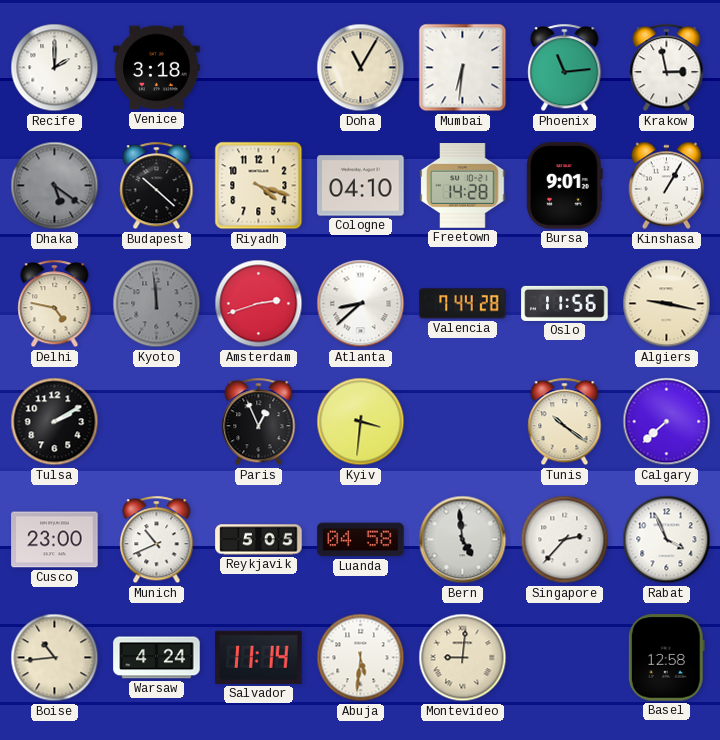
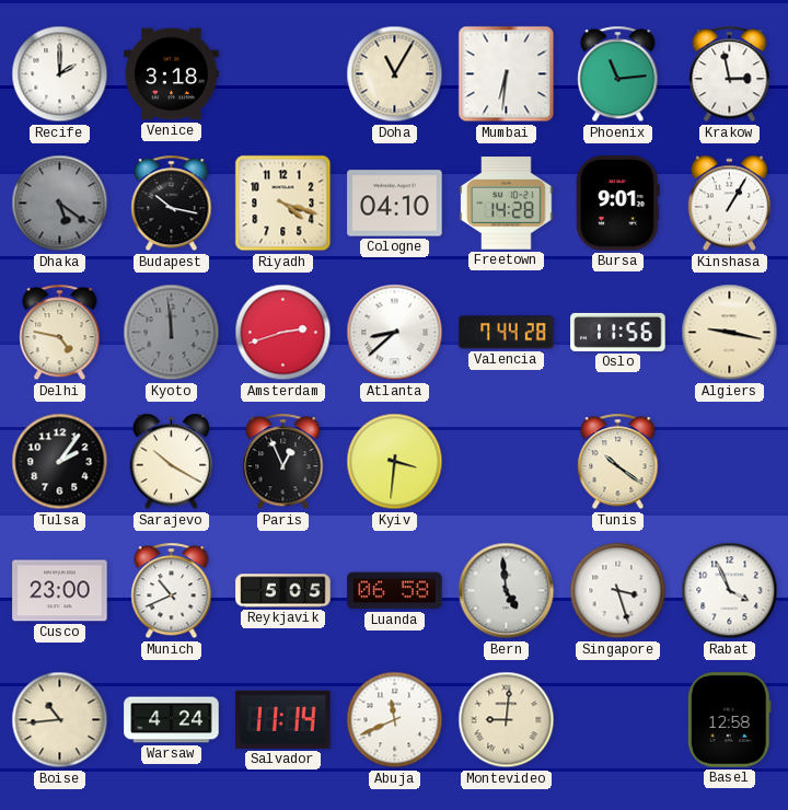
Budapest: 10:22 -> 10:17
Tulsa: 2:10 -> 2:06
Sarajevo: none -> 10:20
Calgary: 7:38 -> none
Luanda: 04:58 -> 06:58
Singapore: 2:37 -> 3:27
Abuja: 5:31 -> 11:41
